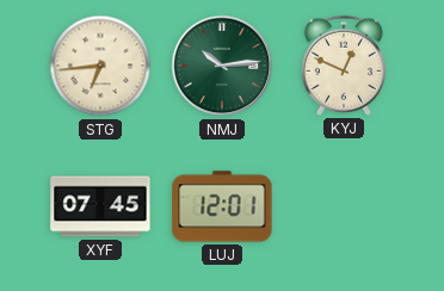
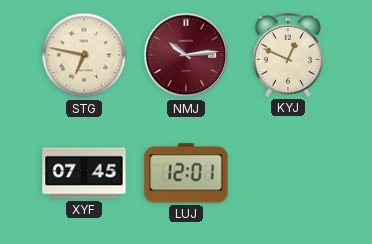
STG: 6:44 -> 6:47
NMJ dial: green -> burgundy
